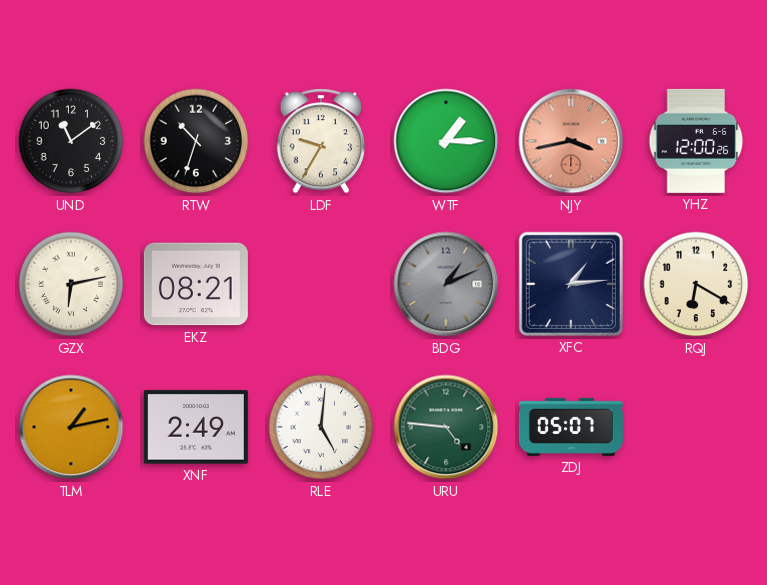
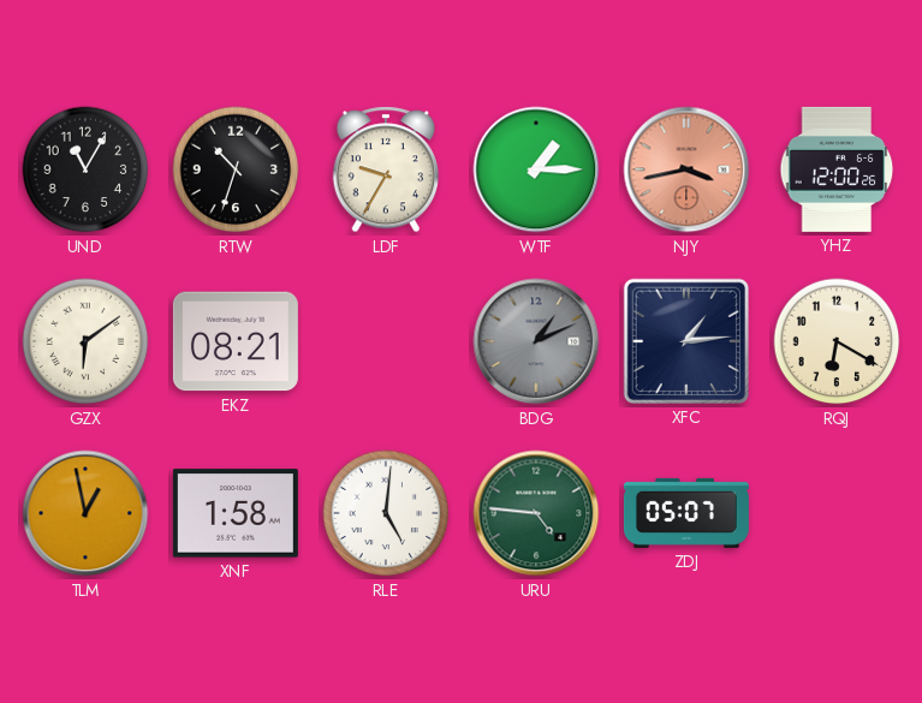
UND: 11:09 -> 11:05
GZX: 6:13 -> 6:09
TLM: 1:13 -> 12:58
XNF: 2:49 -> 1:58
